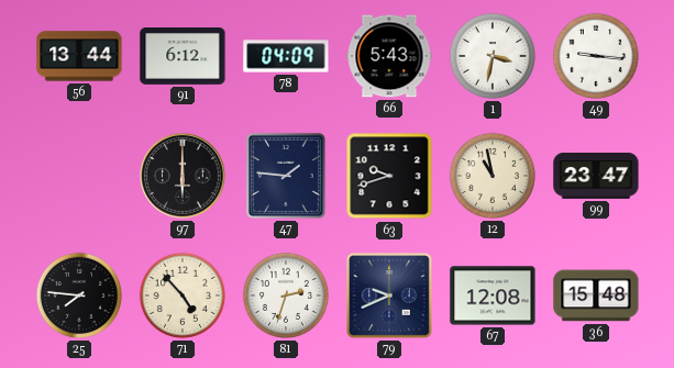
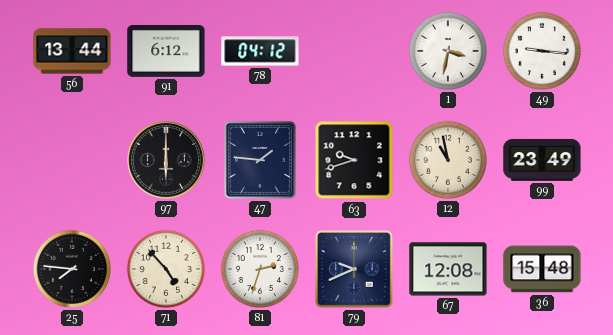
78: 04:09 -> 04:12
66: 5:43 -> none
99: 23:47 -> 23:49
